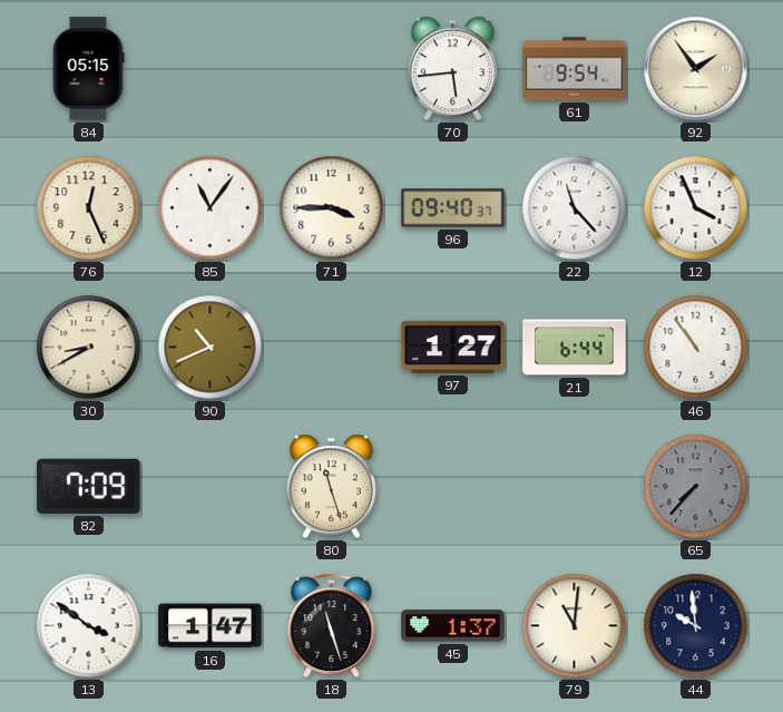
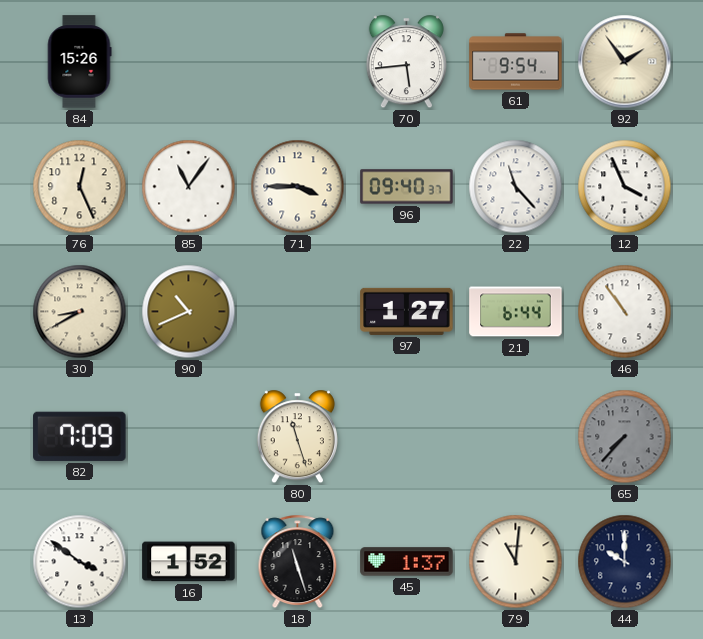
84: 05:15 -> 15:26
16: 1:47 -> 1:52
44: 9:59 -> 10:00
